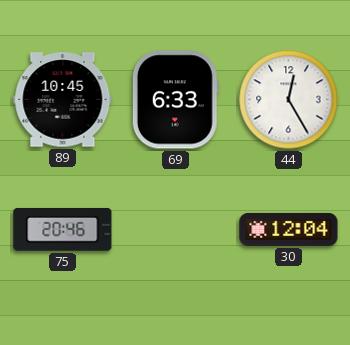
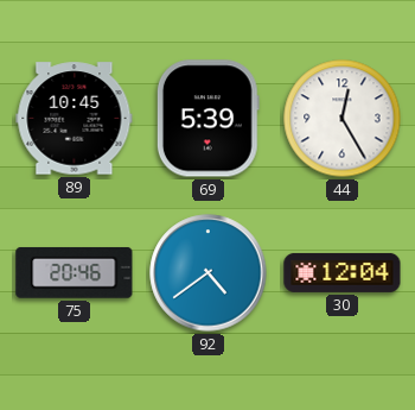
69: 6:33 -> 5:39
92: none -> 4:39
